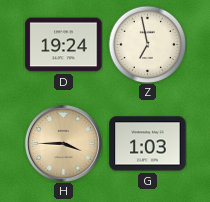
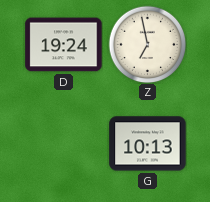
H: 3:45 -> none
G: 1:03 -> 10:13
